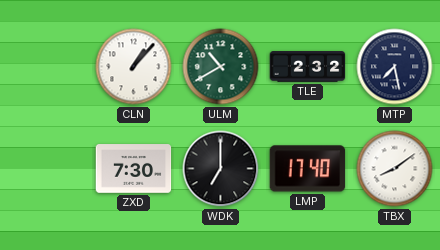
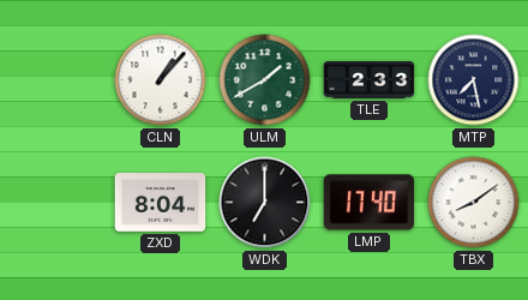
ULM: 10:40 -> 1:40
TLE: 2:32 -> 2:33
ZXD: 7:30 -> 8:04
